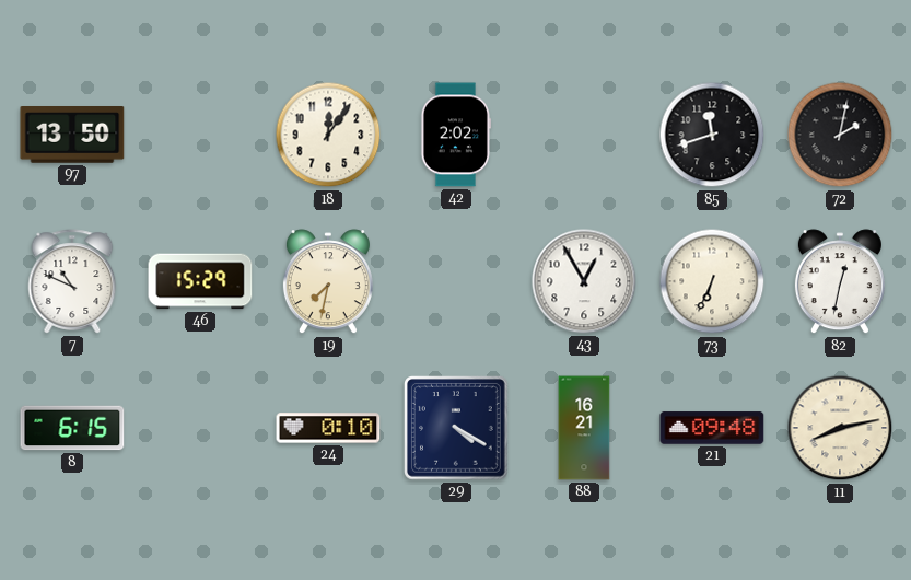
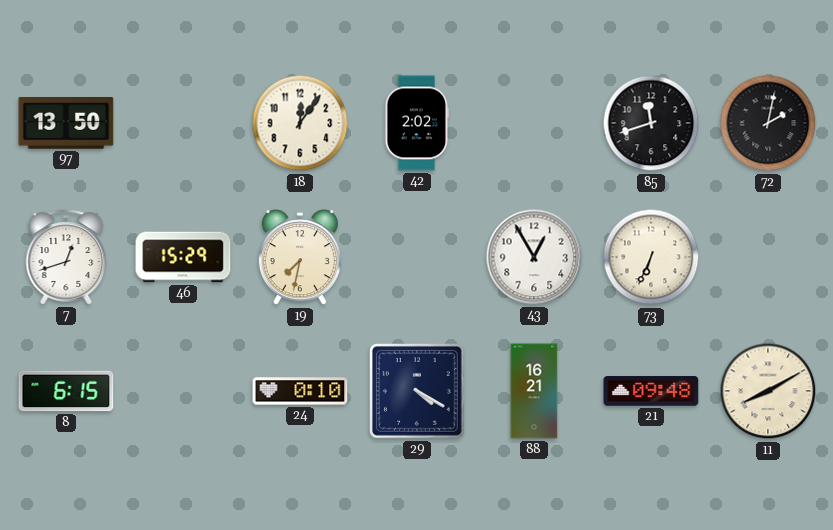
7: 10:49 -> 12:42
82: 12:32 -> none
11: 8:13 -> 8:10
